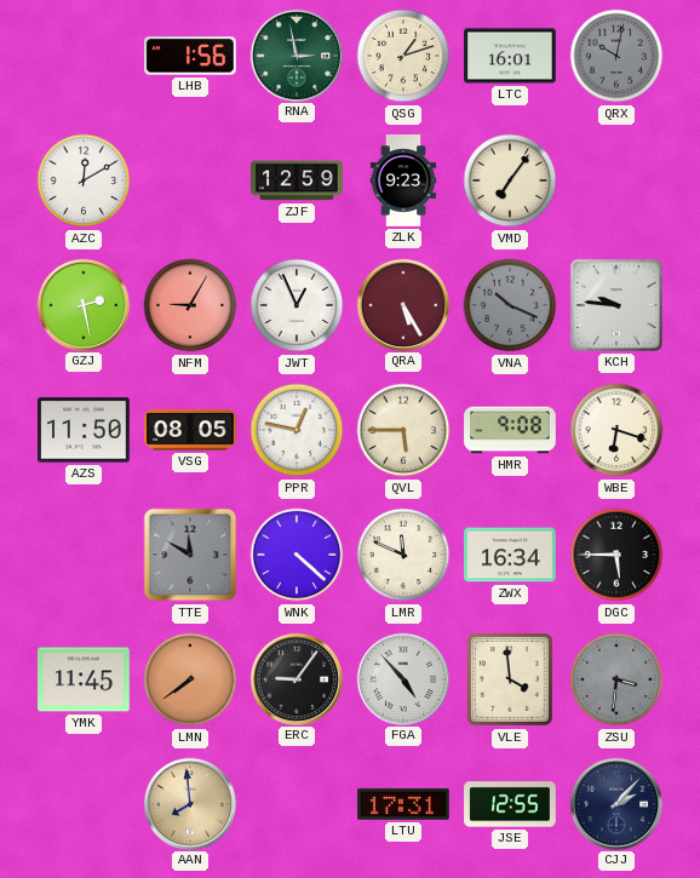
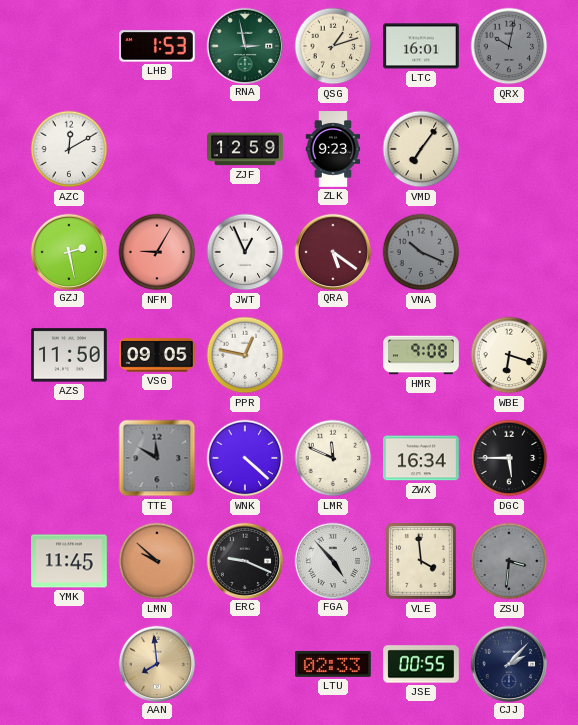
LHB: 1:56 -> 1:53
QRA: 5:25 -> 5:21
KCH: 9:46 -> none
VSG: 08:05 -> 09:05
QVL: 5:45 -> none
LMN: 7:39 -> 9:52
ERC: 9:06 -> 9:19
LTU: 17:31 -> 02:33
JSE: 12:55 -> 00:55
